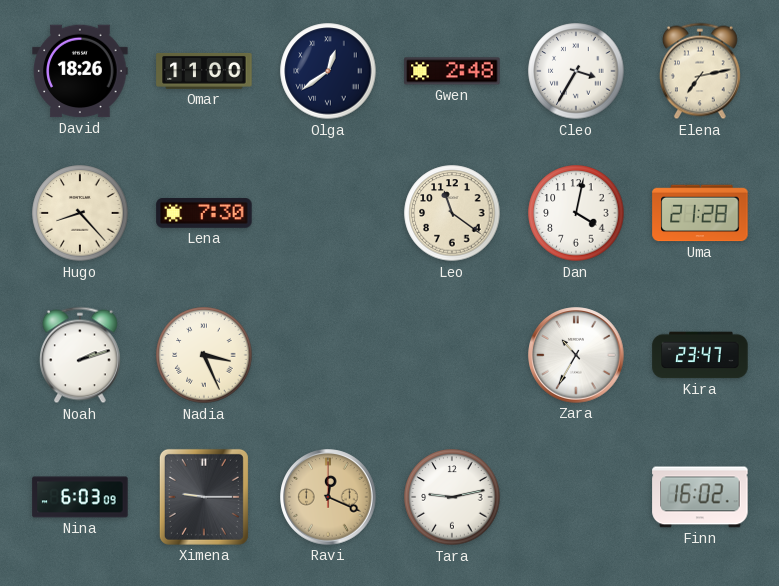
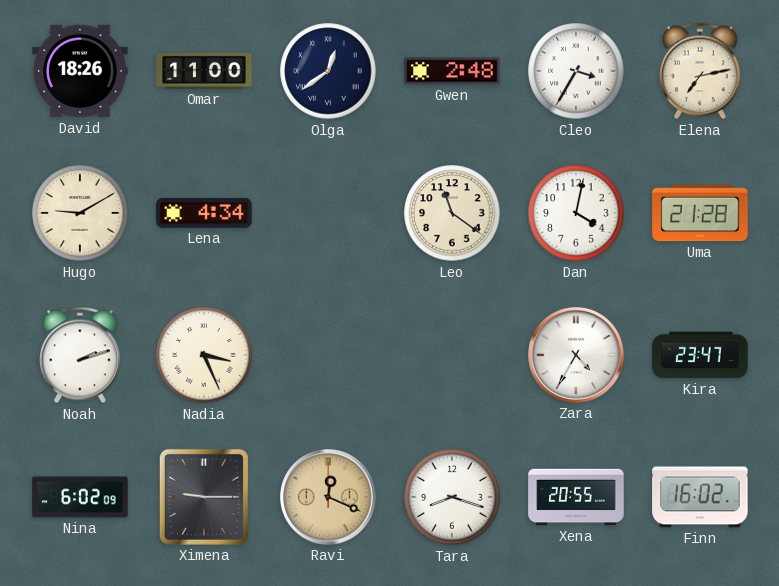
Hugo: 8:23 -> 9:10
Lena: 7:30 -> 4:34
Zara: 10:35 -> 4:35
Nina: 6:03 -> 6:02
Tara: 9:13 -> 8:18
Xena: none -> 20:55
